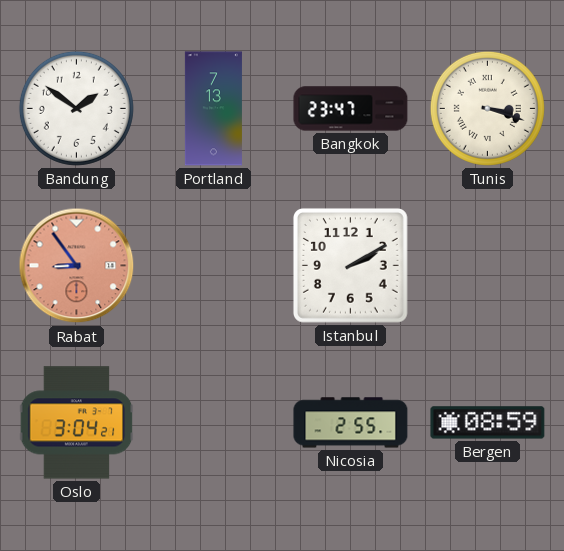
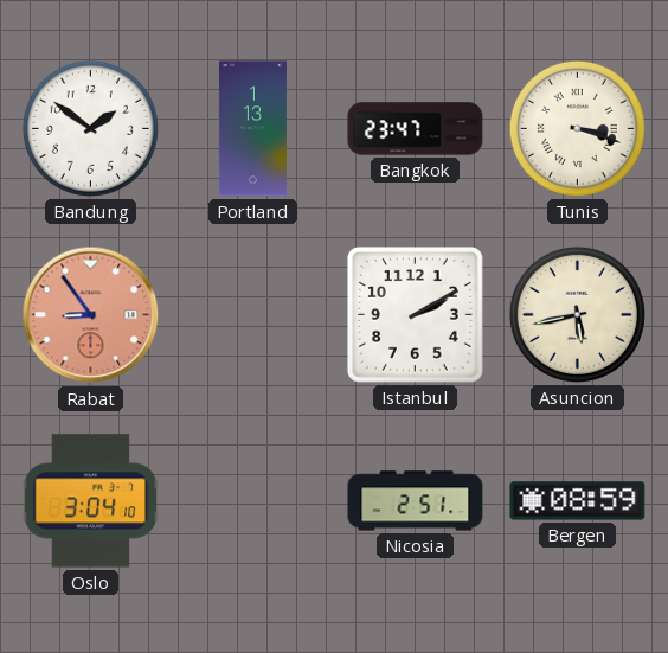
Portland: 7:13 -> 1:13
Asuncion: none -> 5:43
Oslo: 3:04:21 -> 3:04:10
Nicosia: 2:55 -> 2:51
